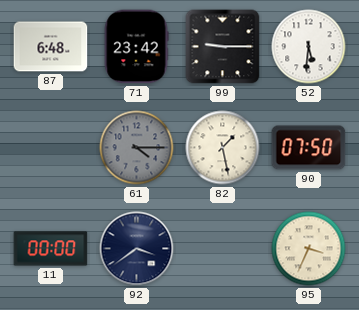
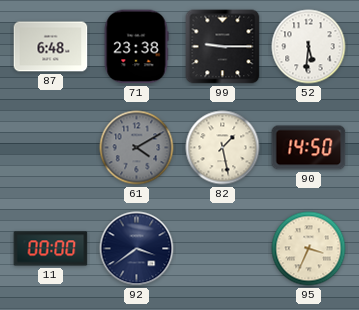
71: 23:42 -> 23:38
61: 4:15 -> 4:10
90: 07:50 -> 14:50
